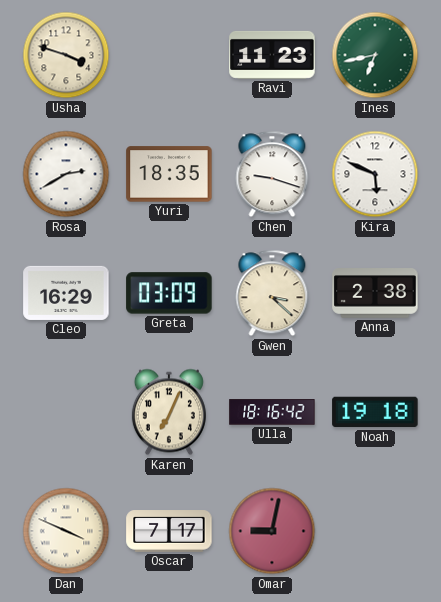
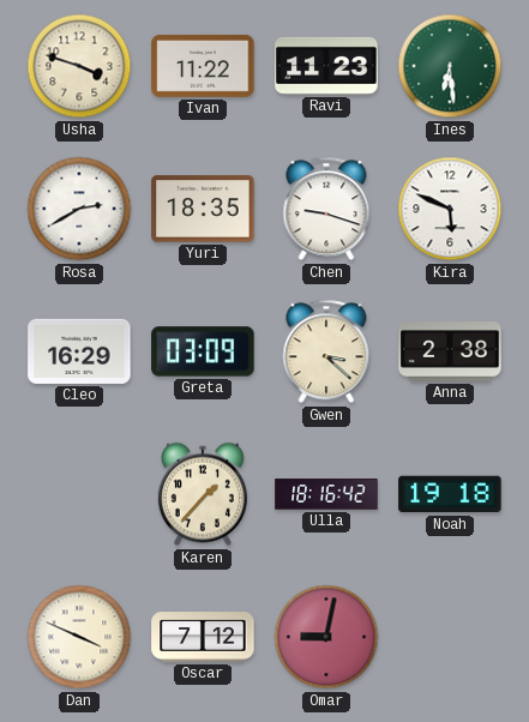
Ivan: none -> 11:22
Ines: 6:43 -> 6:29
Karen: 7:04 -> 1:37
Oscar: 7:17 -> 7:12
